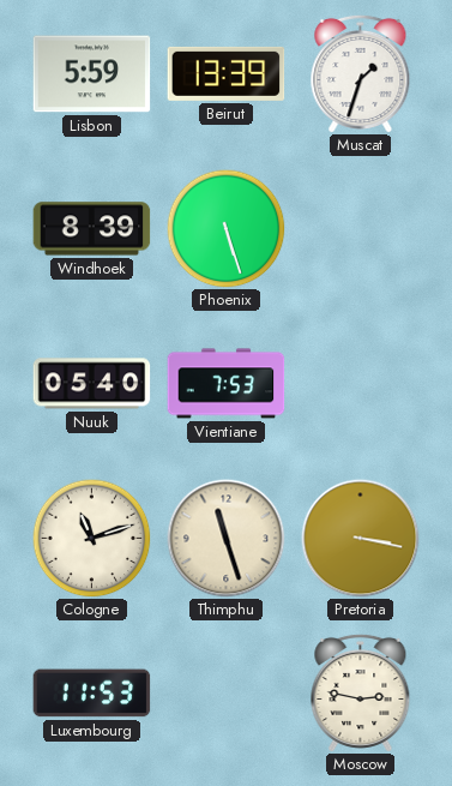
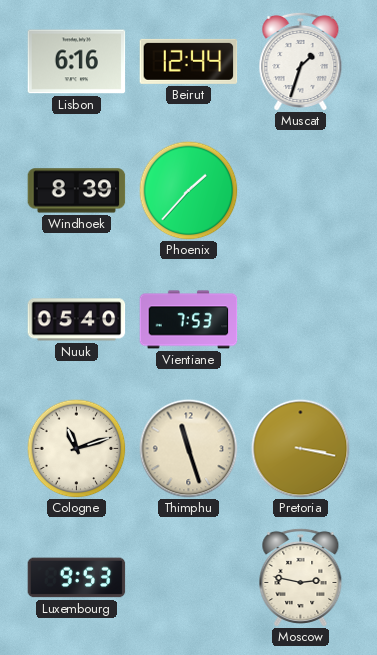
Lisbon: 5:59 -> 6:16
Beirut: 13:39 -> 12:44
Phoenix: 5:27 -> 1:37
Luxembourg: 11:53 -> 9:53
